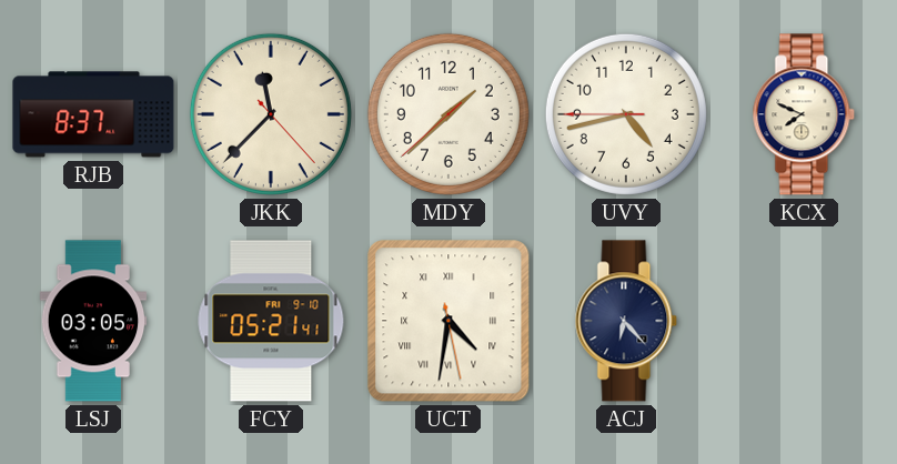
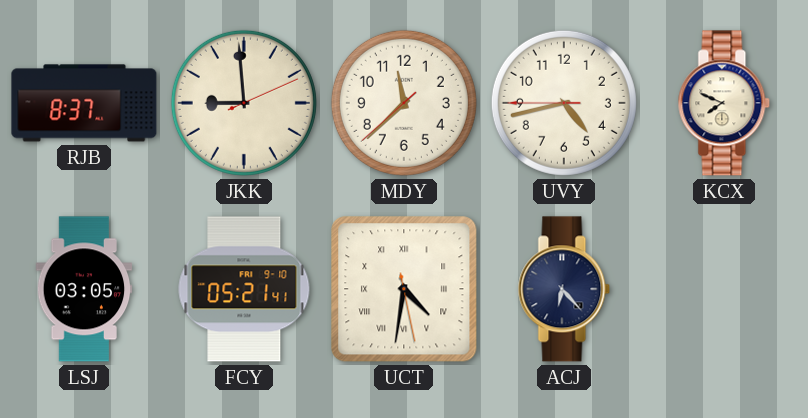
JKK: 11:37 -> 8:59
MDY: 1:37 -> 11:37
